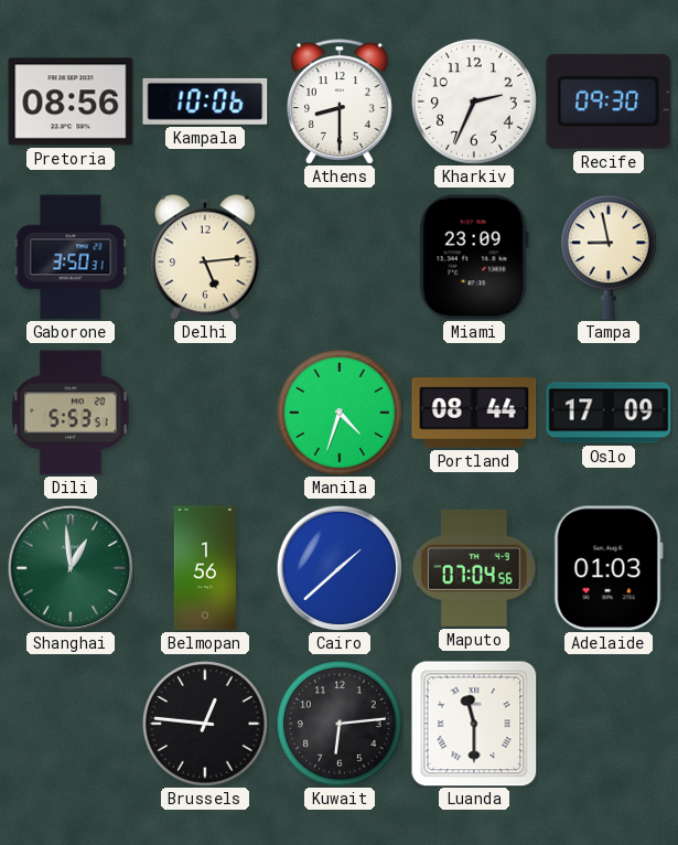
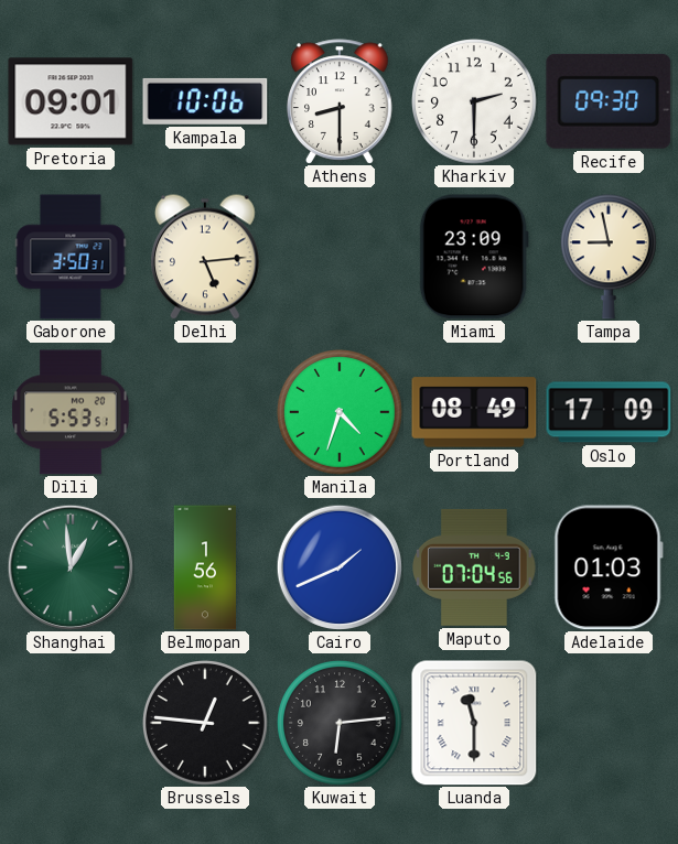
Pretoria: 08:56 -> 09:01
Kharkiv: 2:34 -> 2:30
Portland: 08:44 -> 08:49
Cairo: 1:38 -> 1:41
